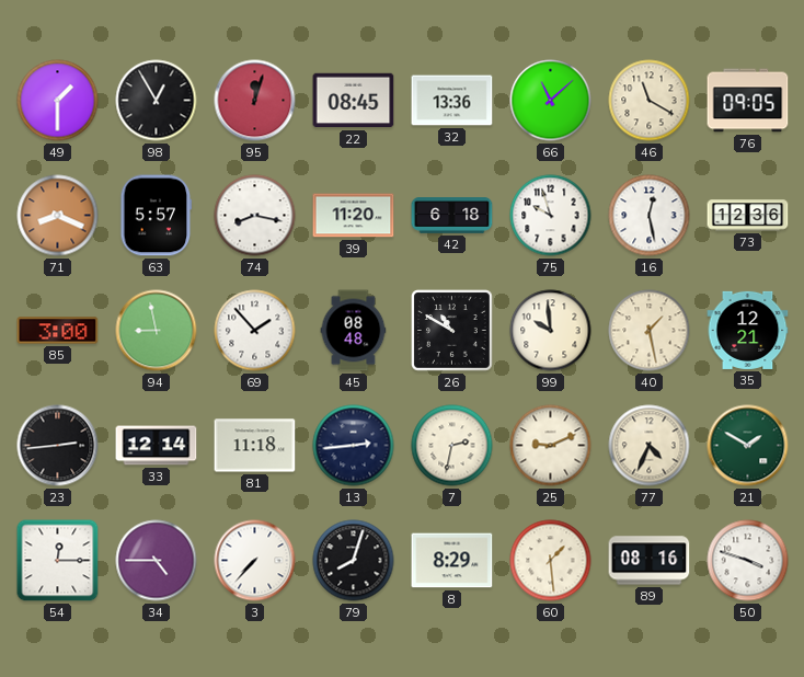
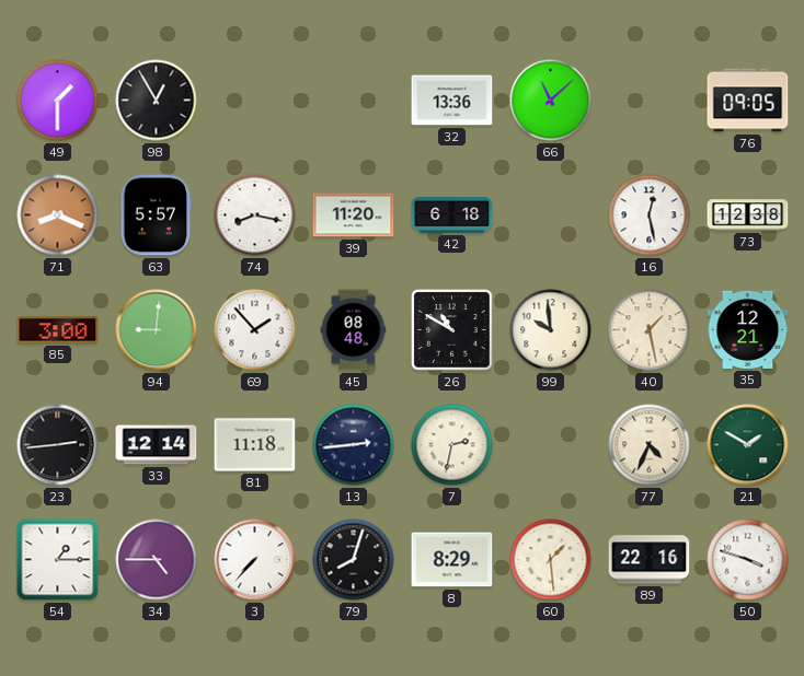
95: 12:03 -> none
22: 08:45 -> none
46: 11:20 -> none
75: 9:57 -> none
73: 12:36 -> 12:38
94: 8:58 -> 9:01
25: 9:11 -> none
54: 12:15 -> 1:15
89: 08:16 -> 22:16
